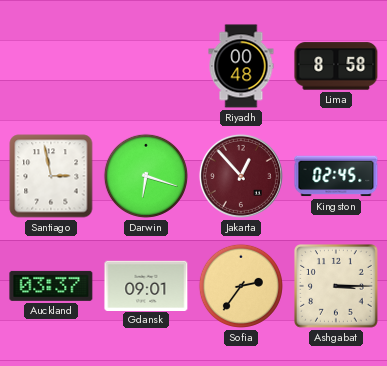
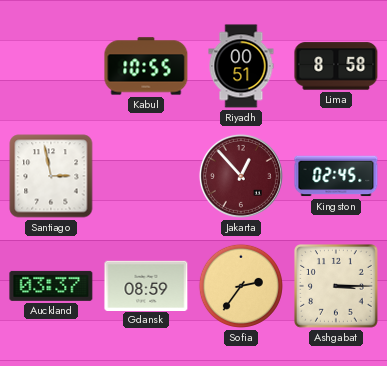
Kabul: none -> 10:55
Riyadh: 00:48 -> 00:51
Darwin: 6:18 -> none
Gdansk: 09:01 -> 08:59
